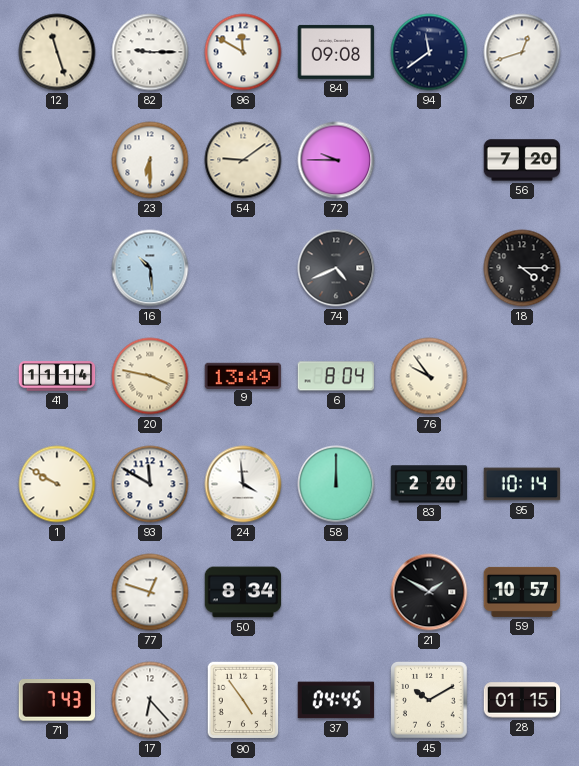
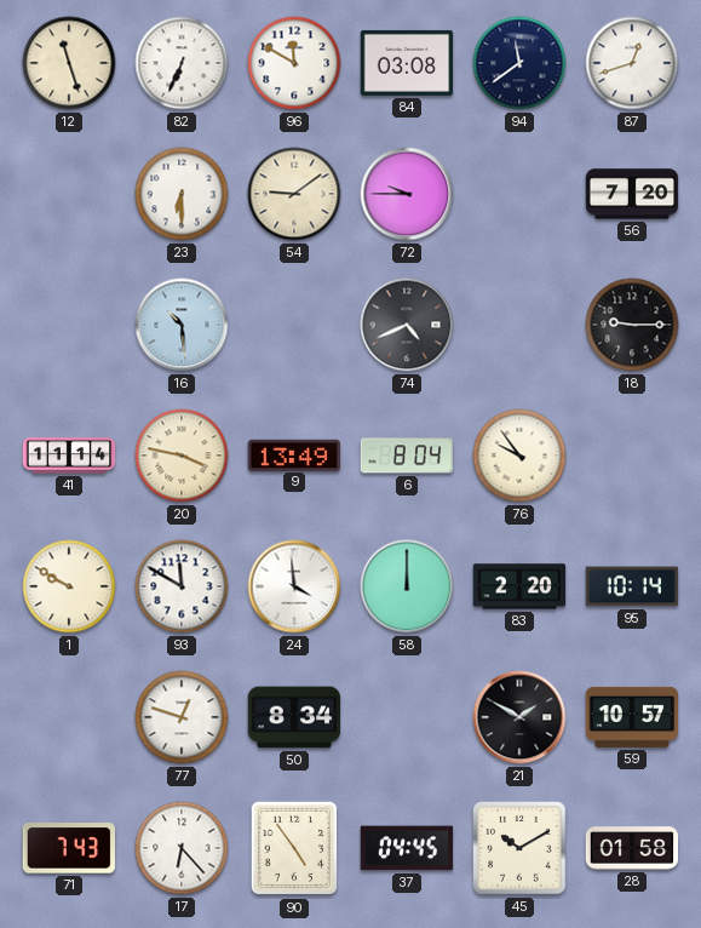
82: 9:15 -> 6:34
84: 09:08 -> 03:08
18: 4:15 -> 9:15
28: 01:15 -> 01:58
